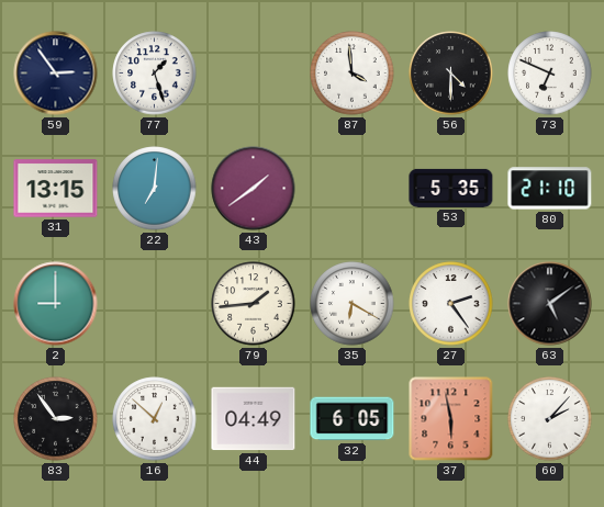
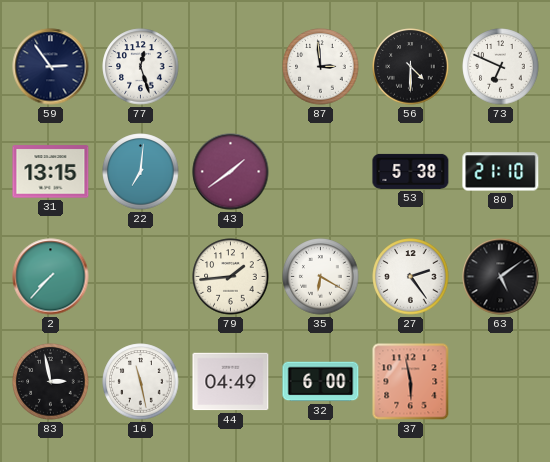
77: 1:27 -> 12:27
87: 3:59 -> 2:59
53: 5:35 -> 5:38
2: 9:00 -> 7:37
83: 2:54 -> 2:58
16: 12:52 -> 11:28
32: 6:05 -> 6:00
60: 2:07 -> none
